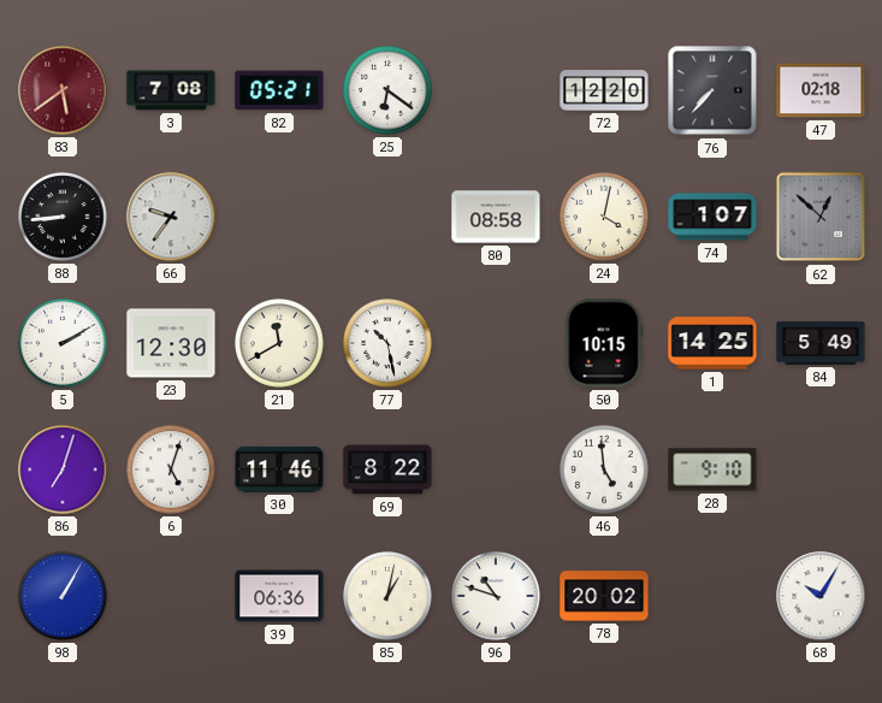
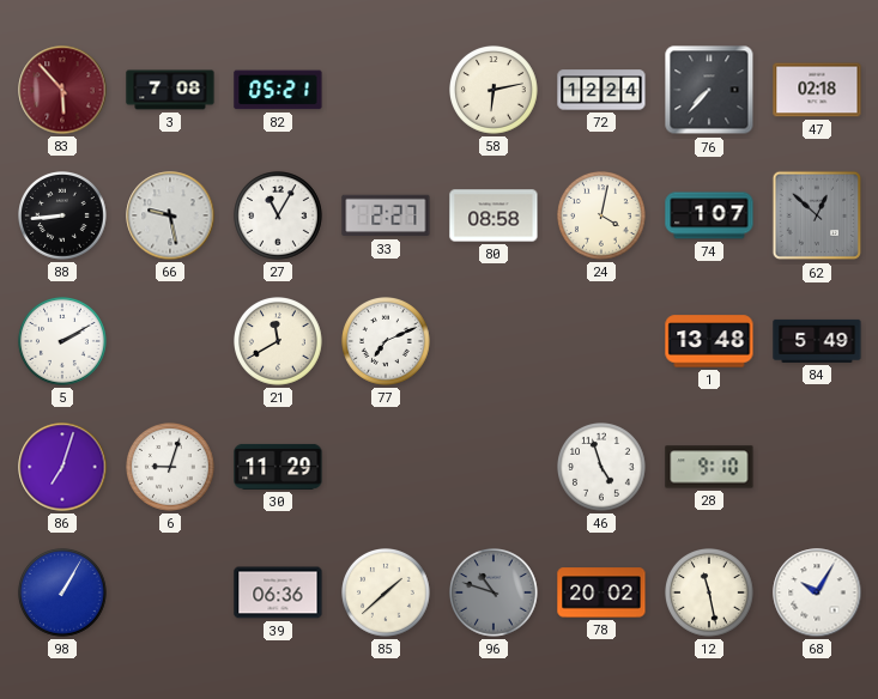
83: 5:39 -> 5:53
25: 6:21 -> none
58: none -> 6:13
72: 12:20 -> 12:24
66: 9:36 -> 9:28
27: none -> 11:05
33: none -> 2:27
23: 12:30 -> none
77: 10:28 -> 7:11
50: 10:15 -> none
1: 14:25 -> 13:48
6: 5:03 -> 9:03
30: 11:46 -> 11:29
69: 8:22 -> none
46: 4:59 -> 4:57
85: 1:02 -> 1:38
96 dial: white -> grey
12: none -> 11:28
